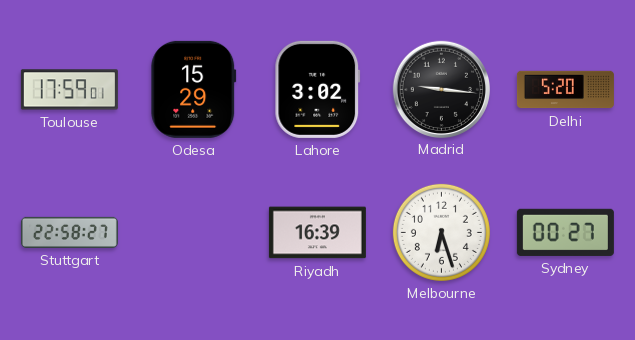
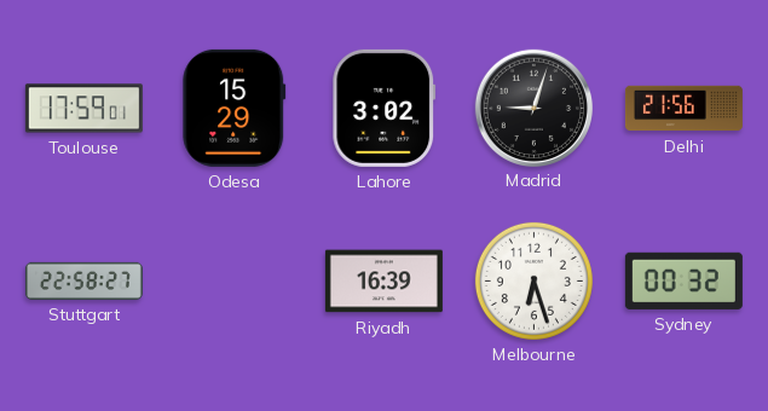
Madrid: 9:16 -> 9:03
Delhi: 5:20 -> 21:56
Sydney: 00:27 -> 00:32
